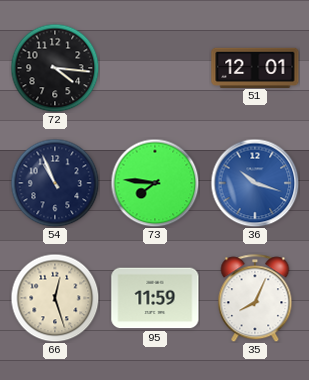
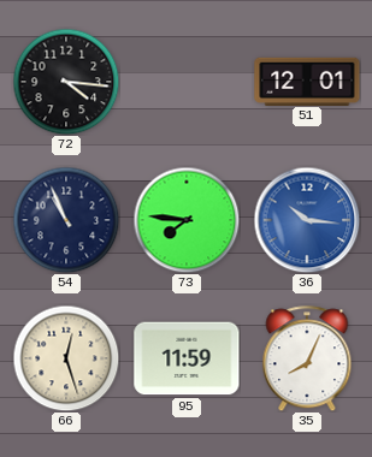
36: 10:18 -> 10:16
